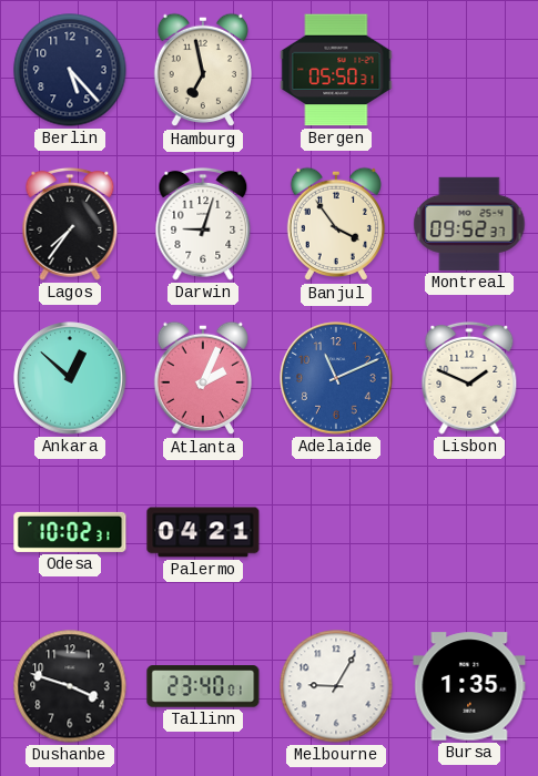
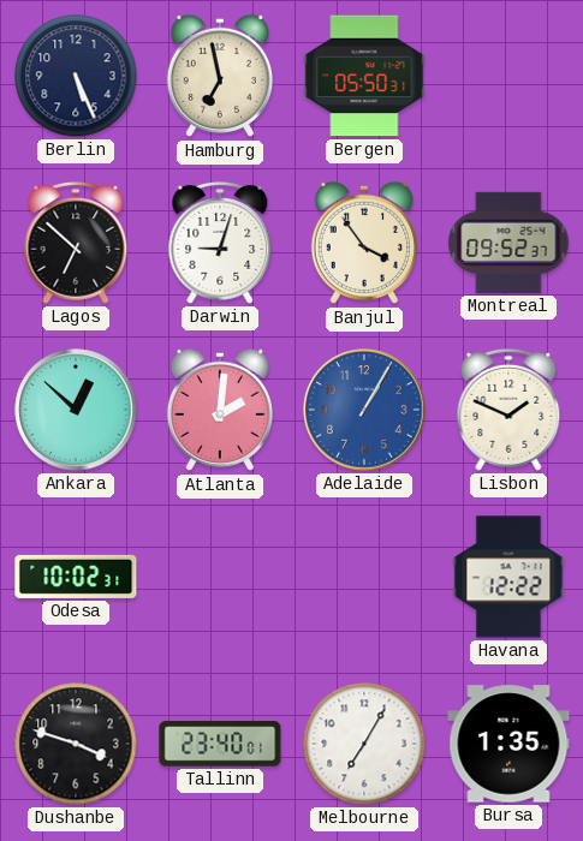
Berlin: 5:23 -> 5:26
Lagos: 7:36 -> 6:52
Atlanta: 2:04 -> 2:01
Adelaide: 11:11 -> 1:05
Palermo: 04:21 -> none
Havana: none -> 12:22
Melbourne: 9:05 -> 7:05
